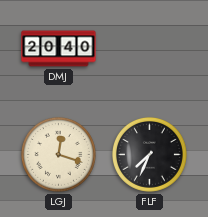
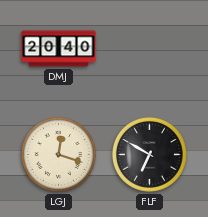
FLF: 7:34 -> 6:50
